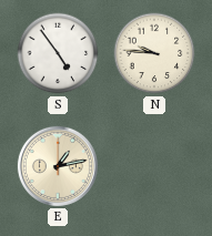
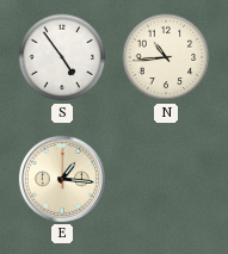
N: 9:46 -> 10:44
E: 1:13 -> 1:16
